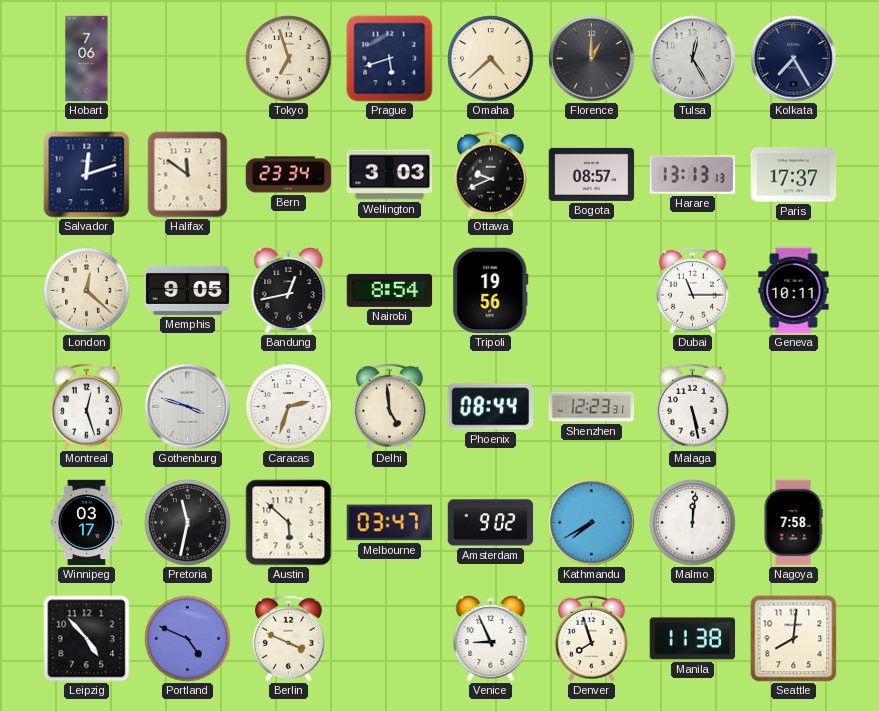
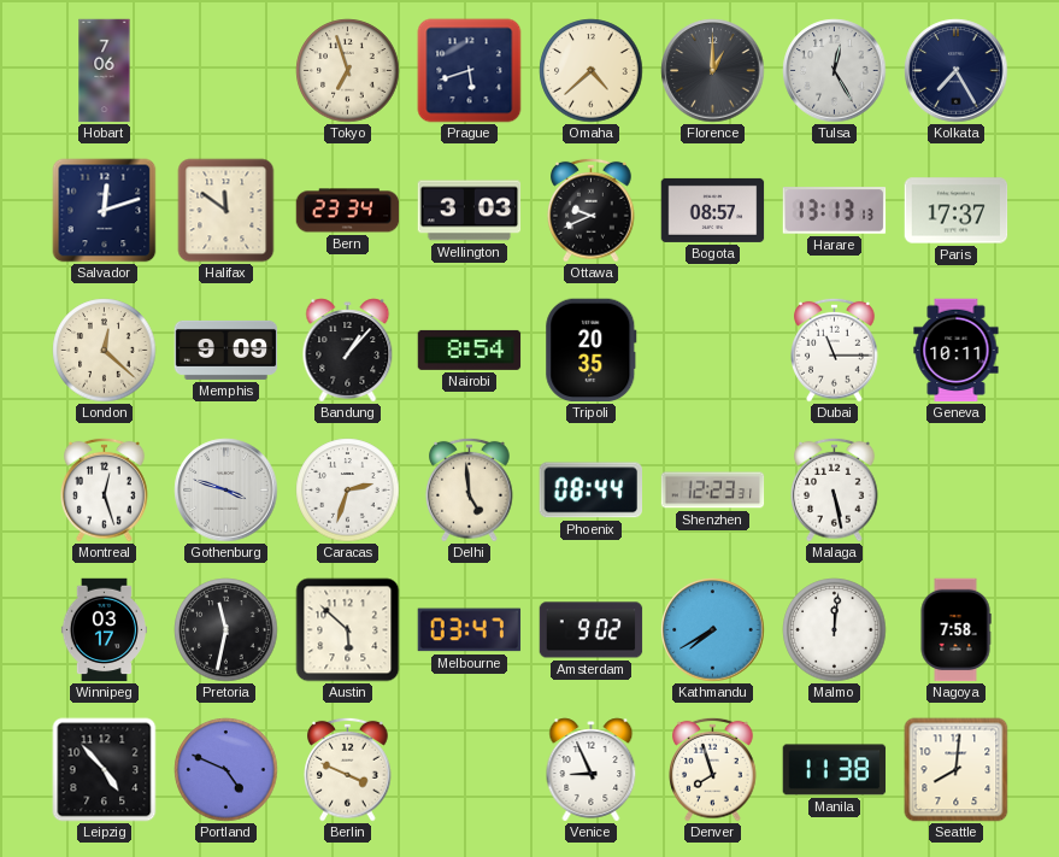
Memphis: 9:05 -> 9:09
Bandung: 12:43 -> 1:07
Tripoli: 19:56 -> 20:35
